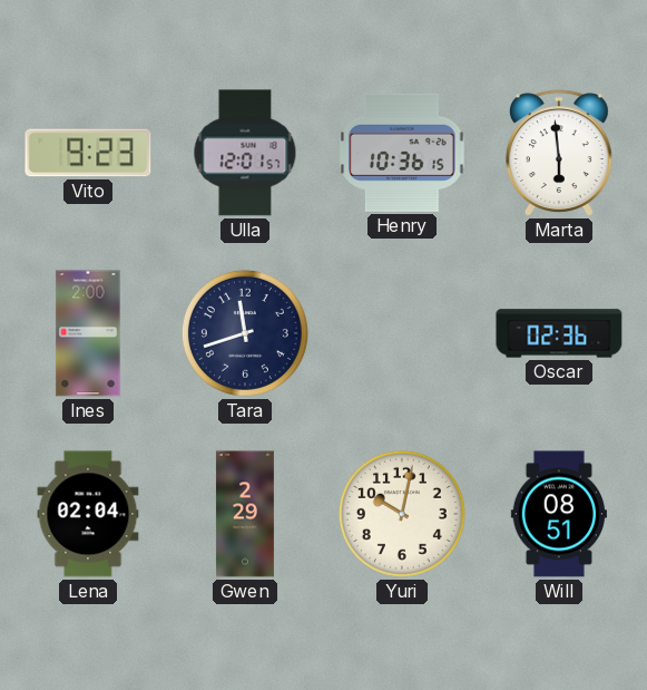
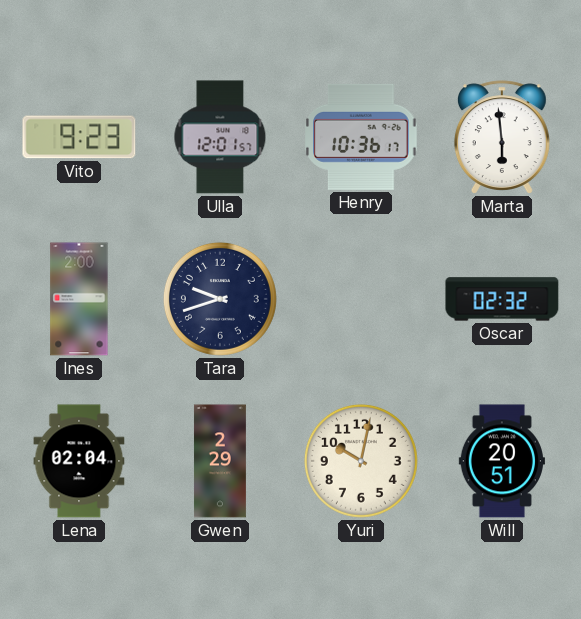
Henry: 10:36:15 -> 10:36:17
Tara: 11:42 -> 9:42
Oscar: 02:36 -> 02:32
Will: 08:51 -> 20:51
